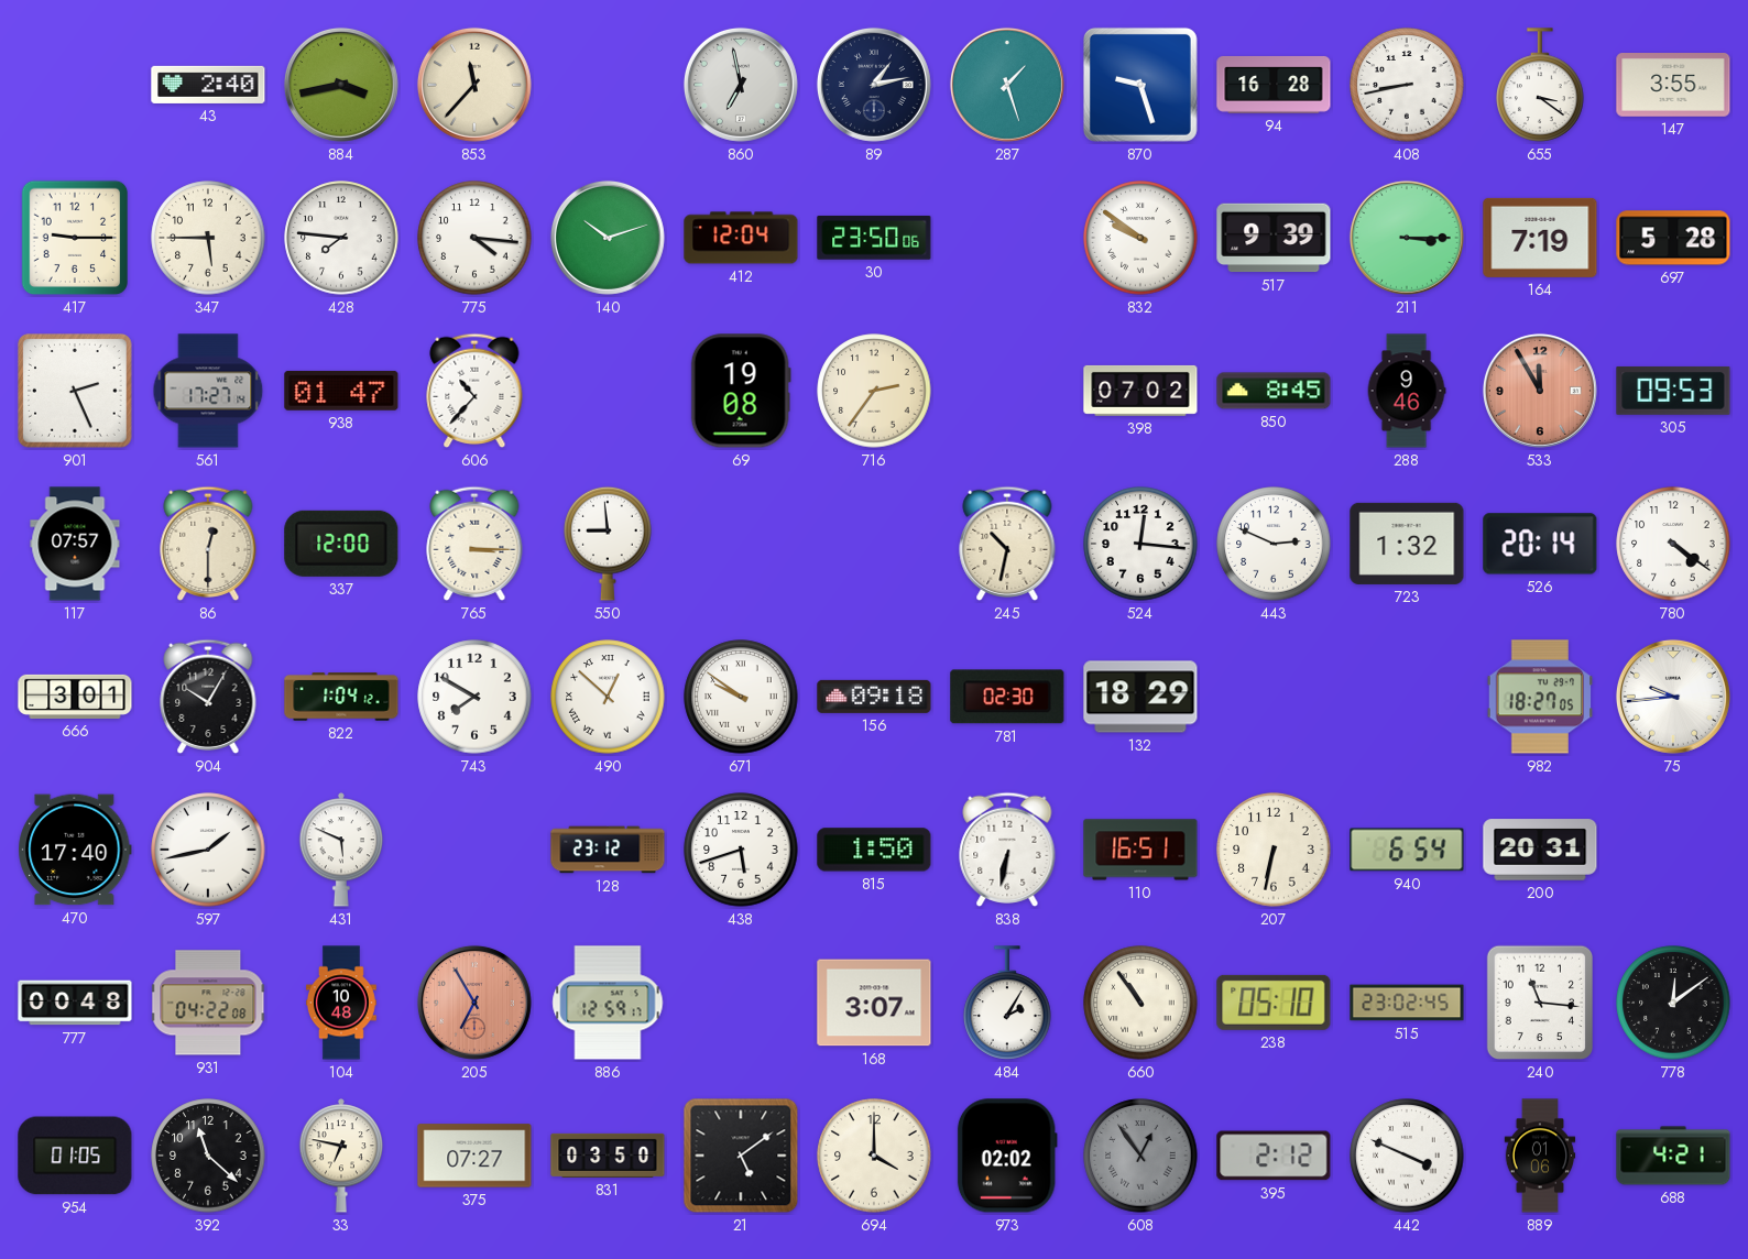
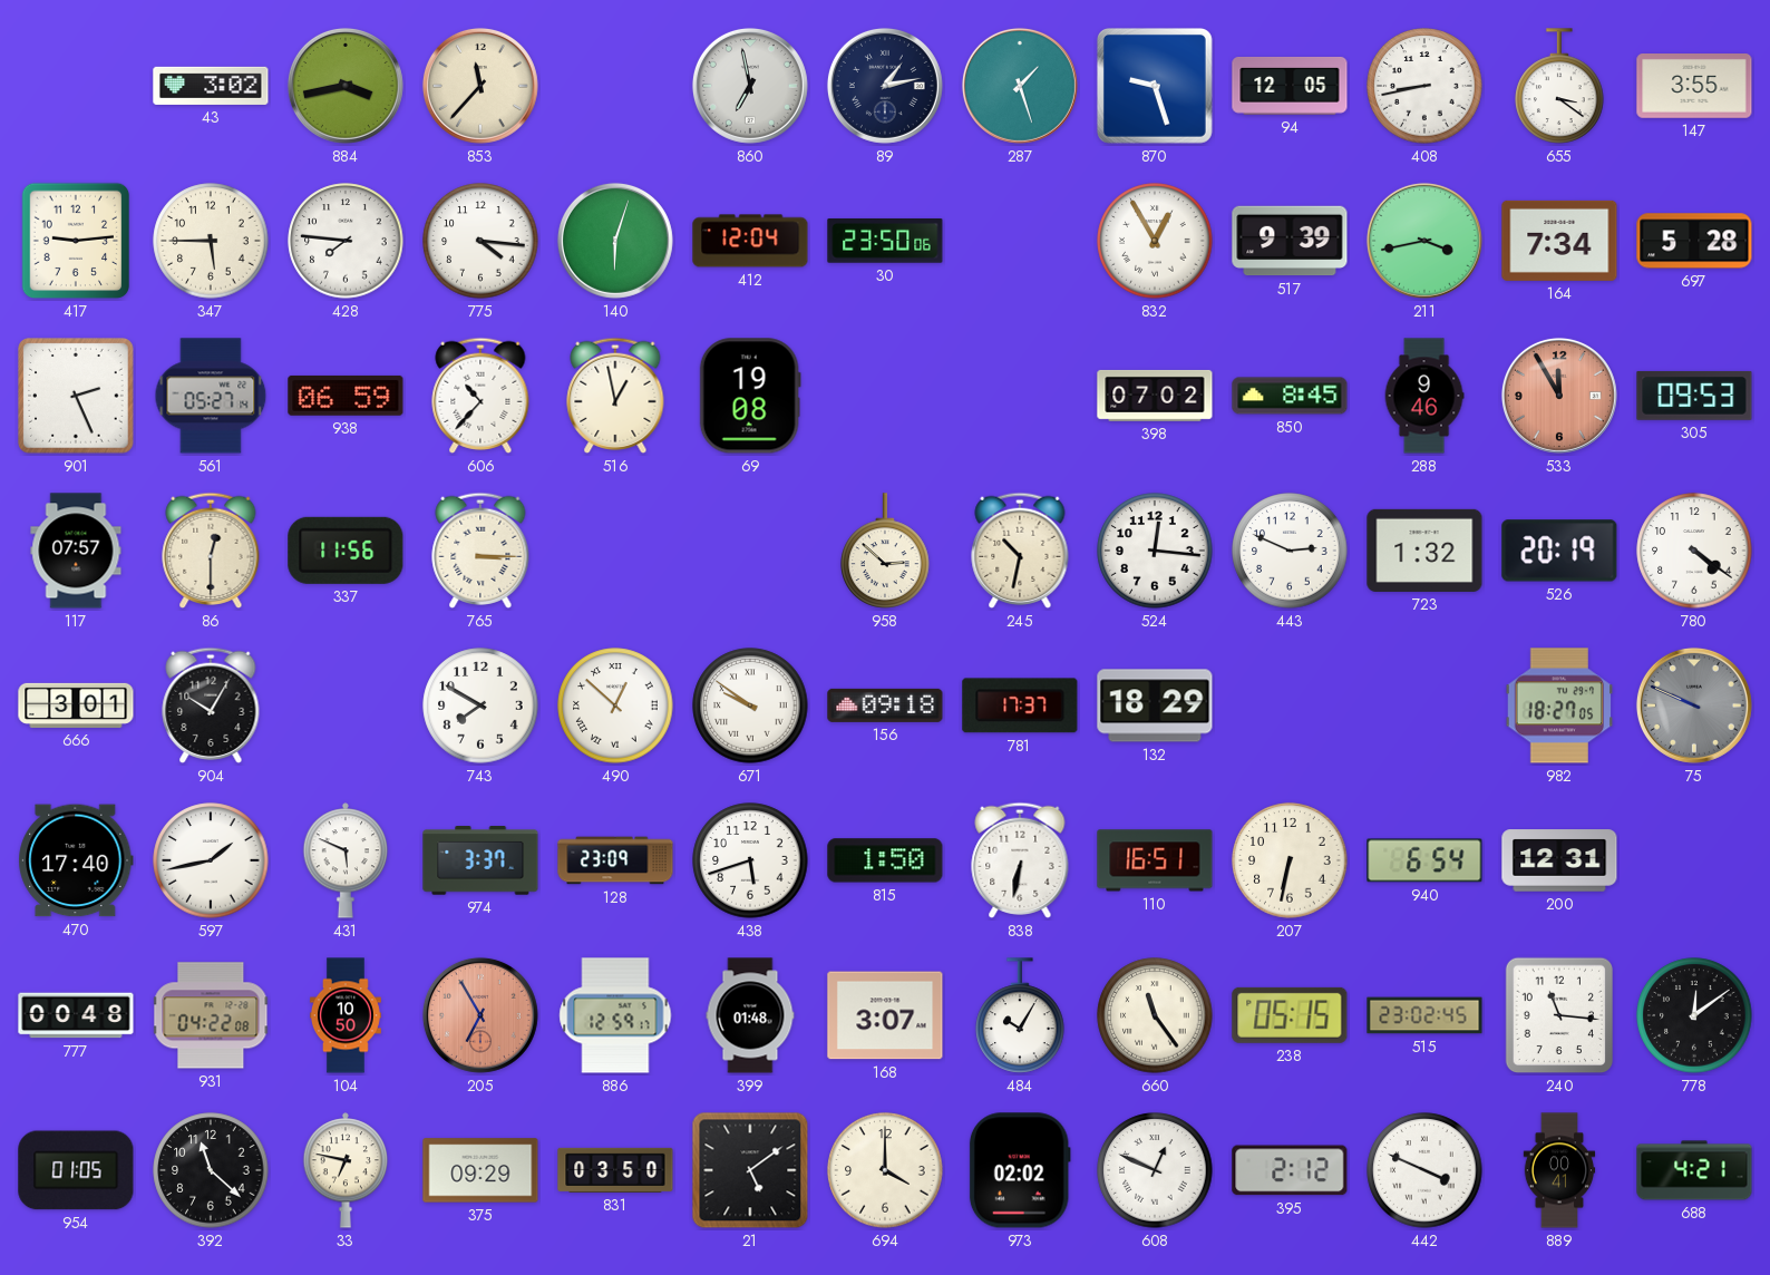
43: 2:40 -> 3:02
94: 16:28 -> 12:05
417: 9:15 -> 9:14
140: 10:12 -> 6:03
832: 9:51 -> 12:55
211: 3:15 -> 3:43
164: 7:19 -> 7:34
561: 17:27 -> 05:27
938: 01:47 -> 06:59
516: none -> 12:58
716: 2:36 -> none
337: 12:00 -> 11:56
550: 8:59 -> none
958: none -> 2:52
526: 20:14 -> 20:19
822: 1:04 -> none
781: 02:30 -> 17:37
75: 9:44 -> 9:49
75 dial: white -> grey
974: none -> 3:37
128: 23:12 -> 23:09
200: 20:31 -> 12:31
104: 10:48 -> 10:50
399: none -> 01:48
484: 2:05 -> 10:05
660: 10:54 -> 11:24
238: 05:10 -> 05:15
375: 07:27 -> 09:29
608: 12:54 -> 12:49
608 dial: grey -> white
889: 01:06 -> 00:41
